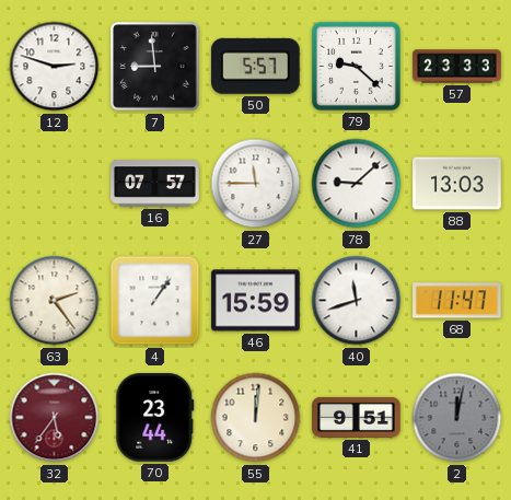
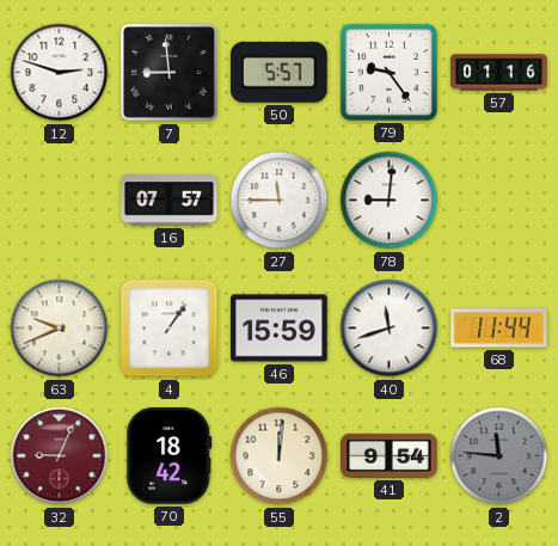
79: 9:22 -> 9:24
57: 23:33 -> 01:16
78: 9:08 -> 9:01
88: 13:03 -> none
63: 2:24 -> 9:41
68: 11:47 -> 11:44
32: 5:36 -> 9:04
70: 23:44 -> 18:42
41: 9:51 -> 9:54
2: 12:02 -> 11:46
